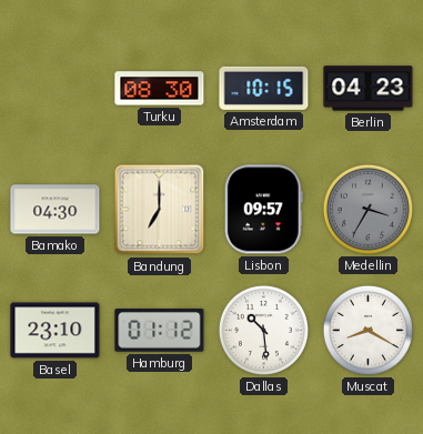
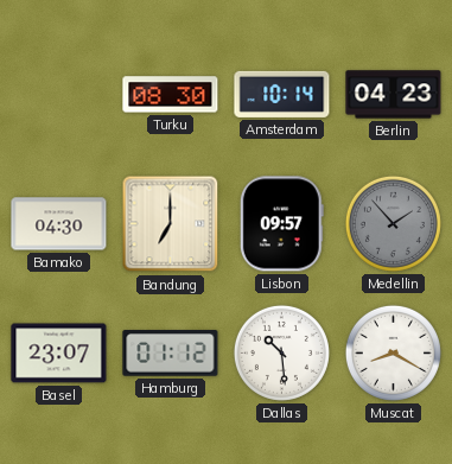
Amsterdam: 10:15 -> 10:14
Medellin: 3:35 -> 1:53
Basel: 23:10 -> 23:07
